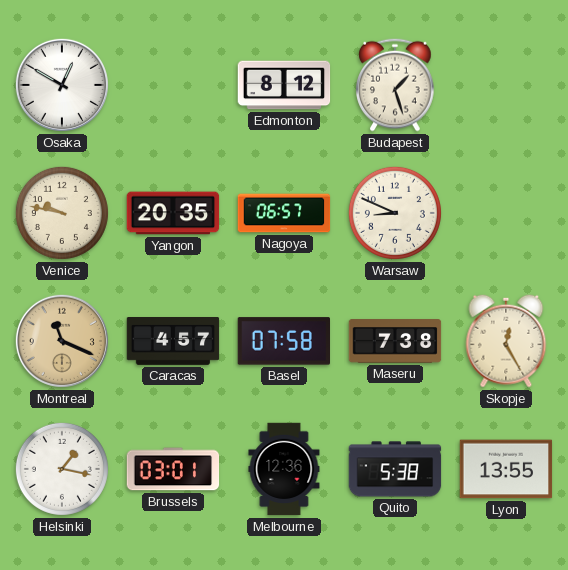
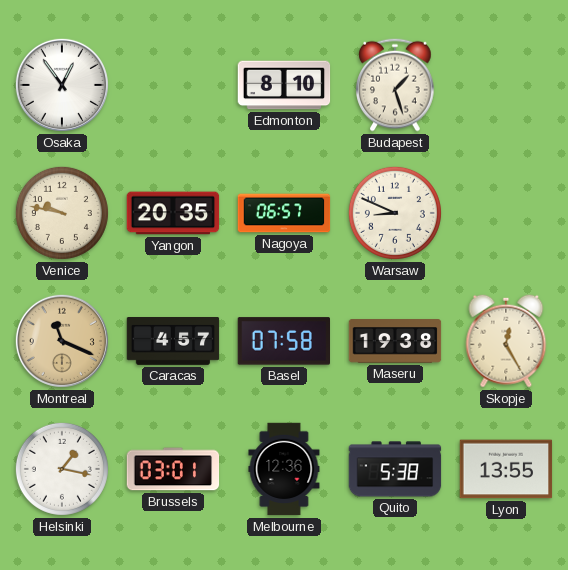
Osaka: 12:50 -> 12:54
Edmonton: 8:12 -> 8:10
Maseru: 7:38 -> 19:38
